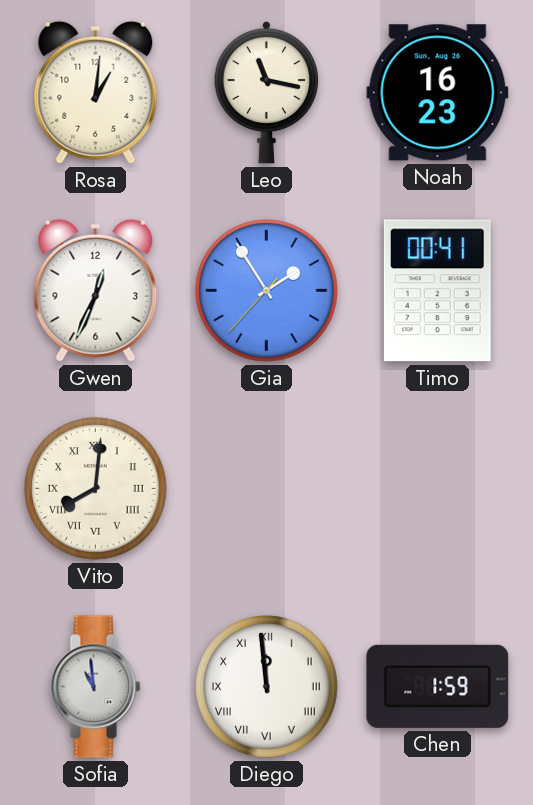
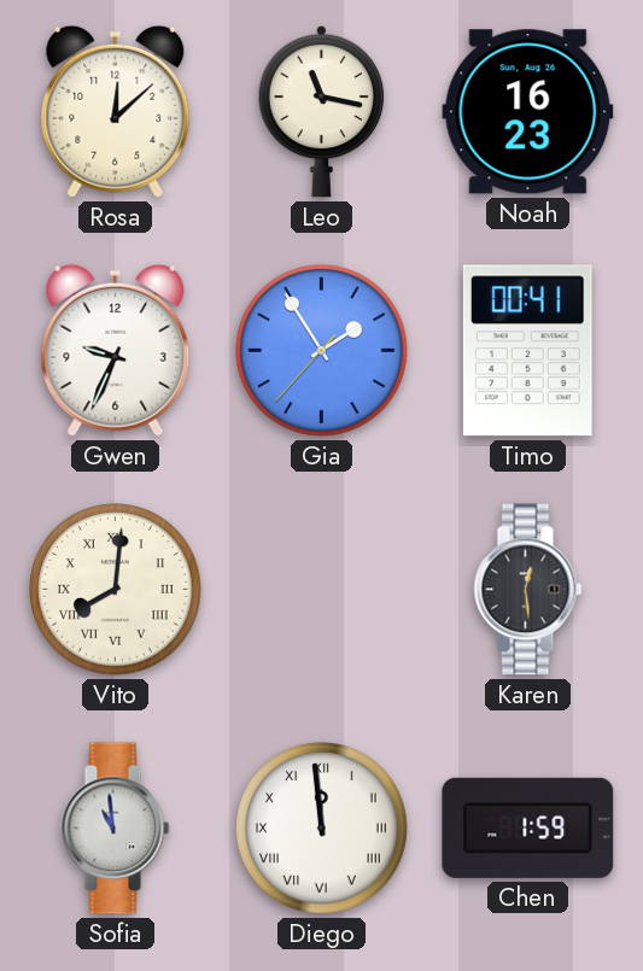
Rosa: 1:01 -> 12:08
Gwen: 12:34 -> 9:34
Karen: none -> 12:29
